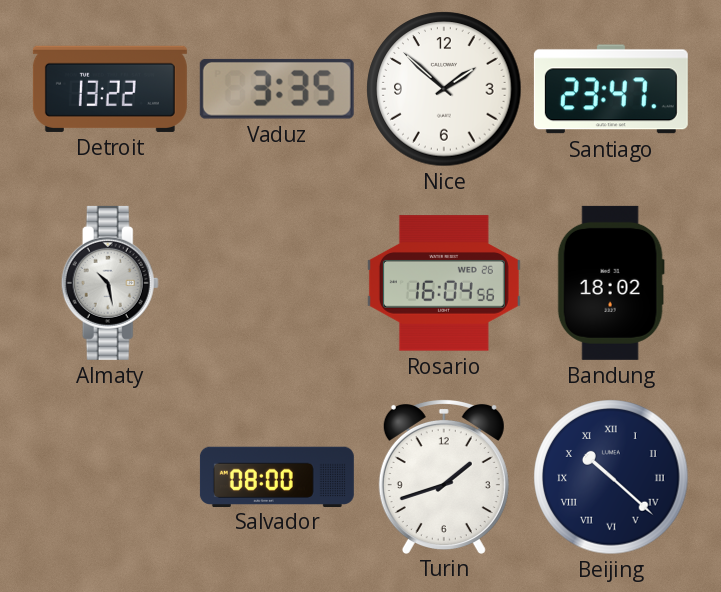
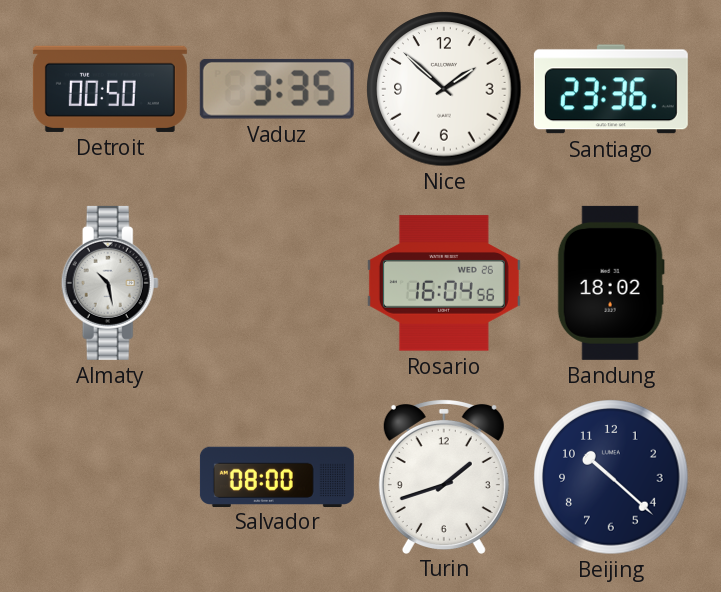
Detroit: 13:22 -> 00:50
Santiago: 23:47 -> 23:36
Beijing numerals: Roman -> Arabic
